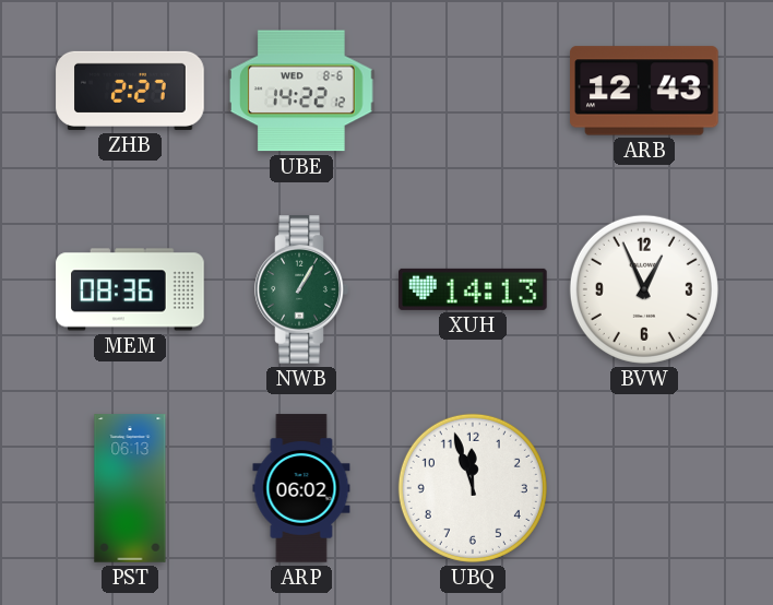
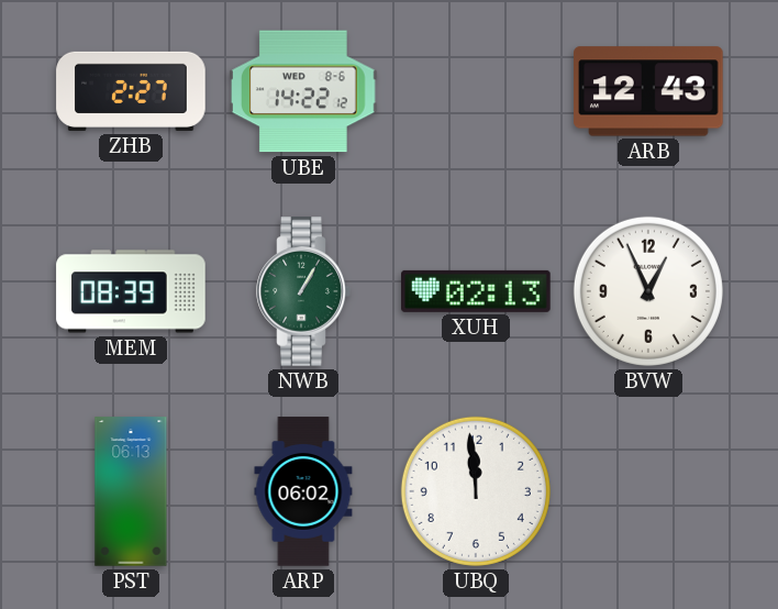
MEM: 08:36 -> 08:39
XUH: 14:13 -> 02:13
UBQ: 11:57 -> 11:59
